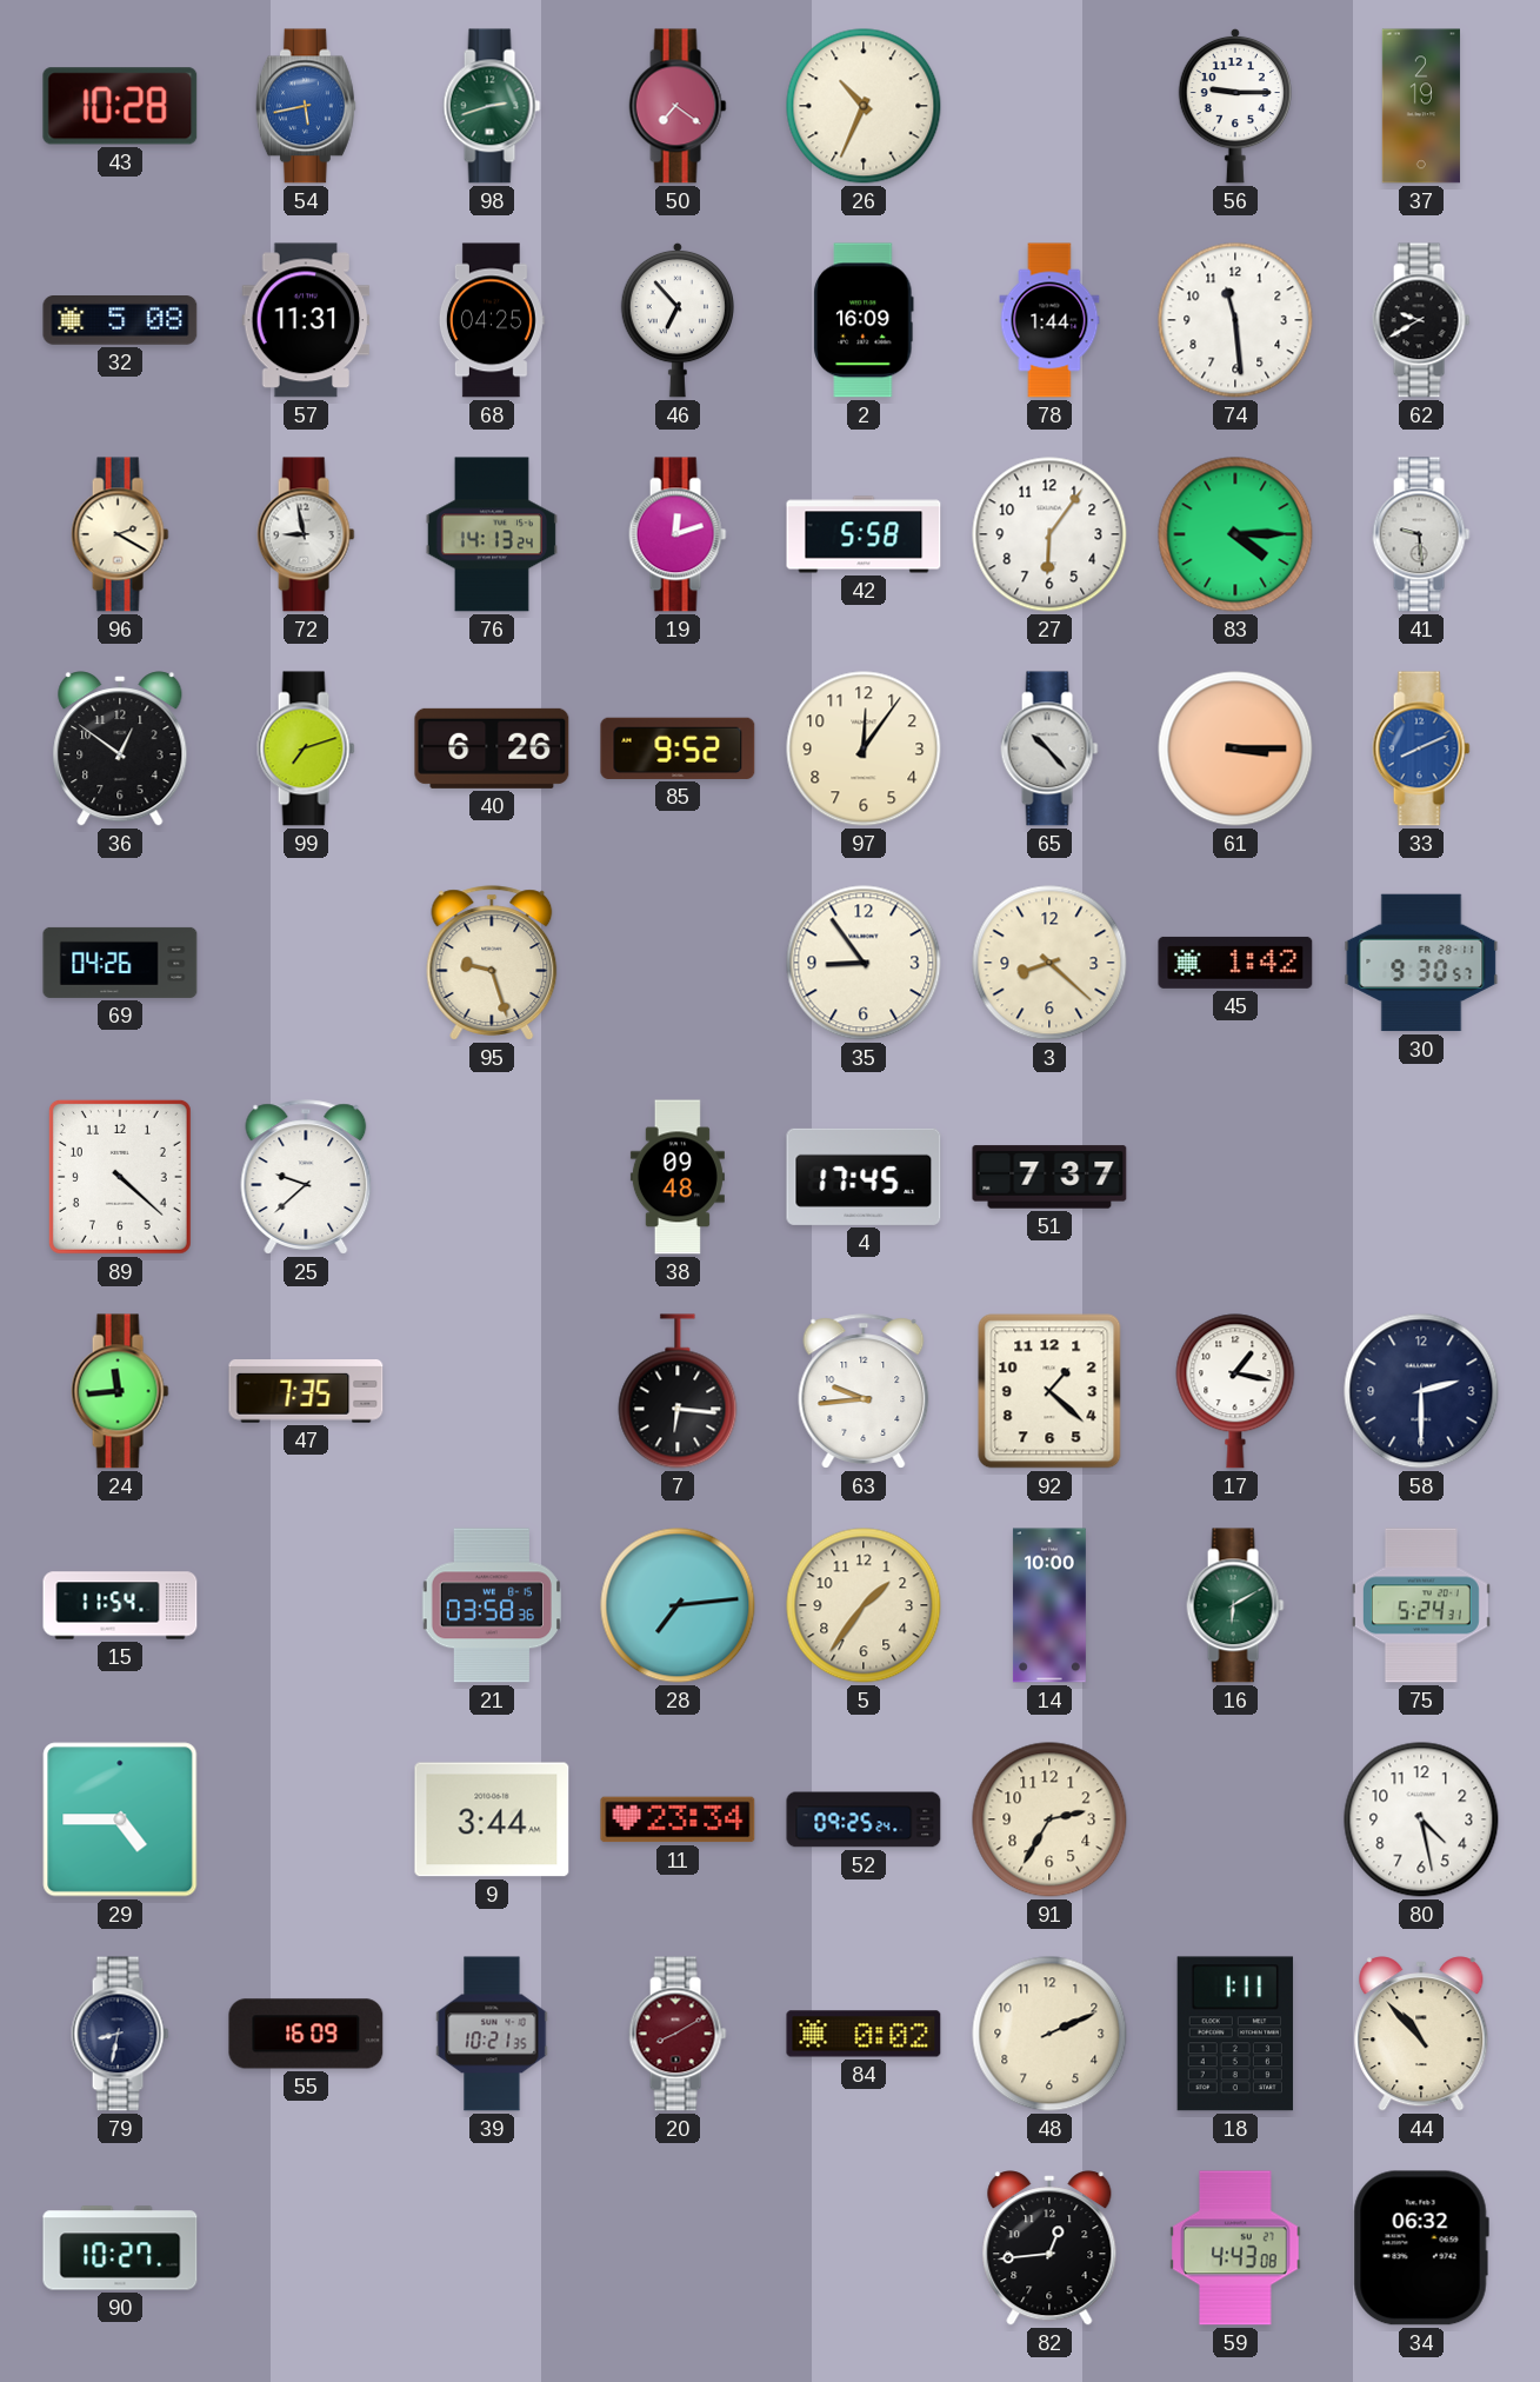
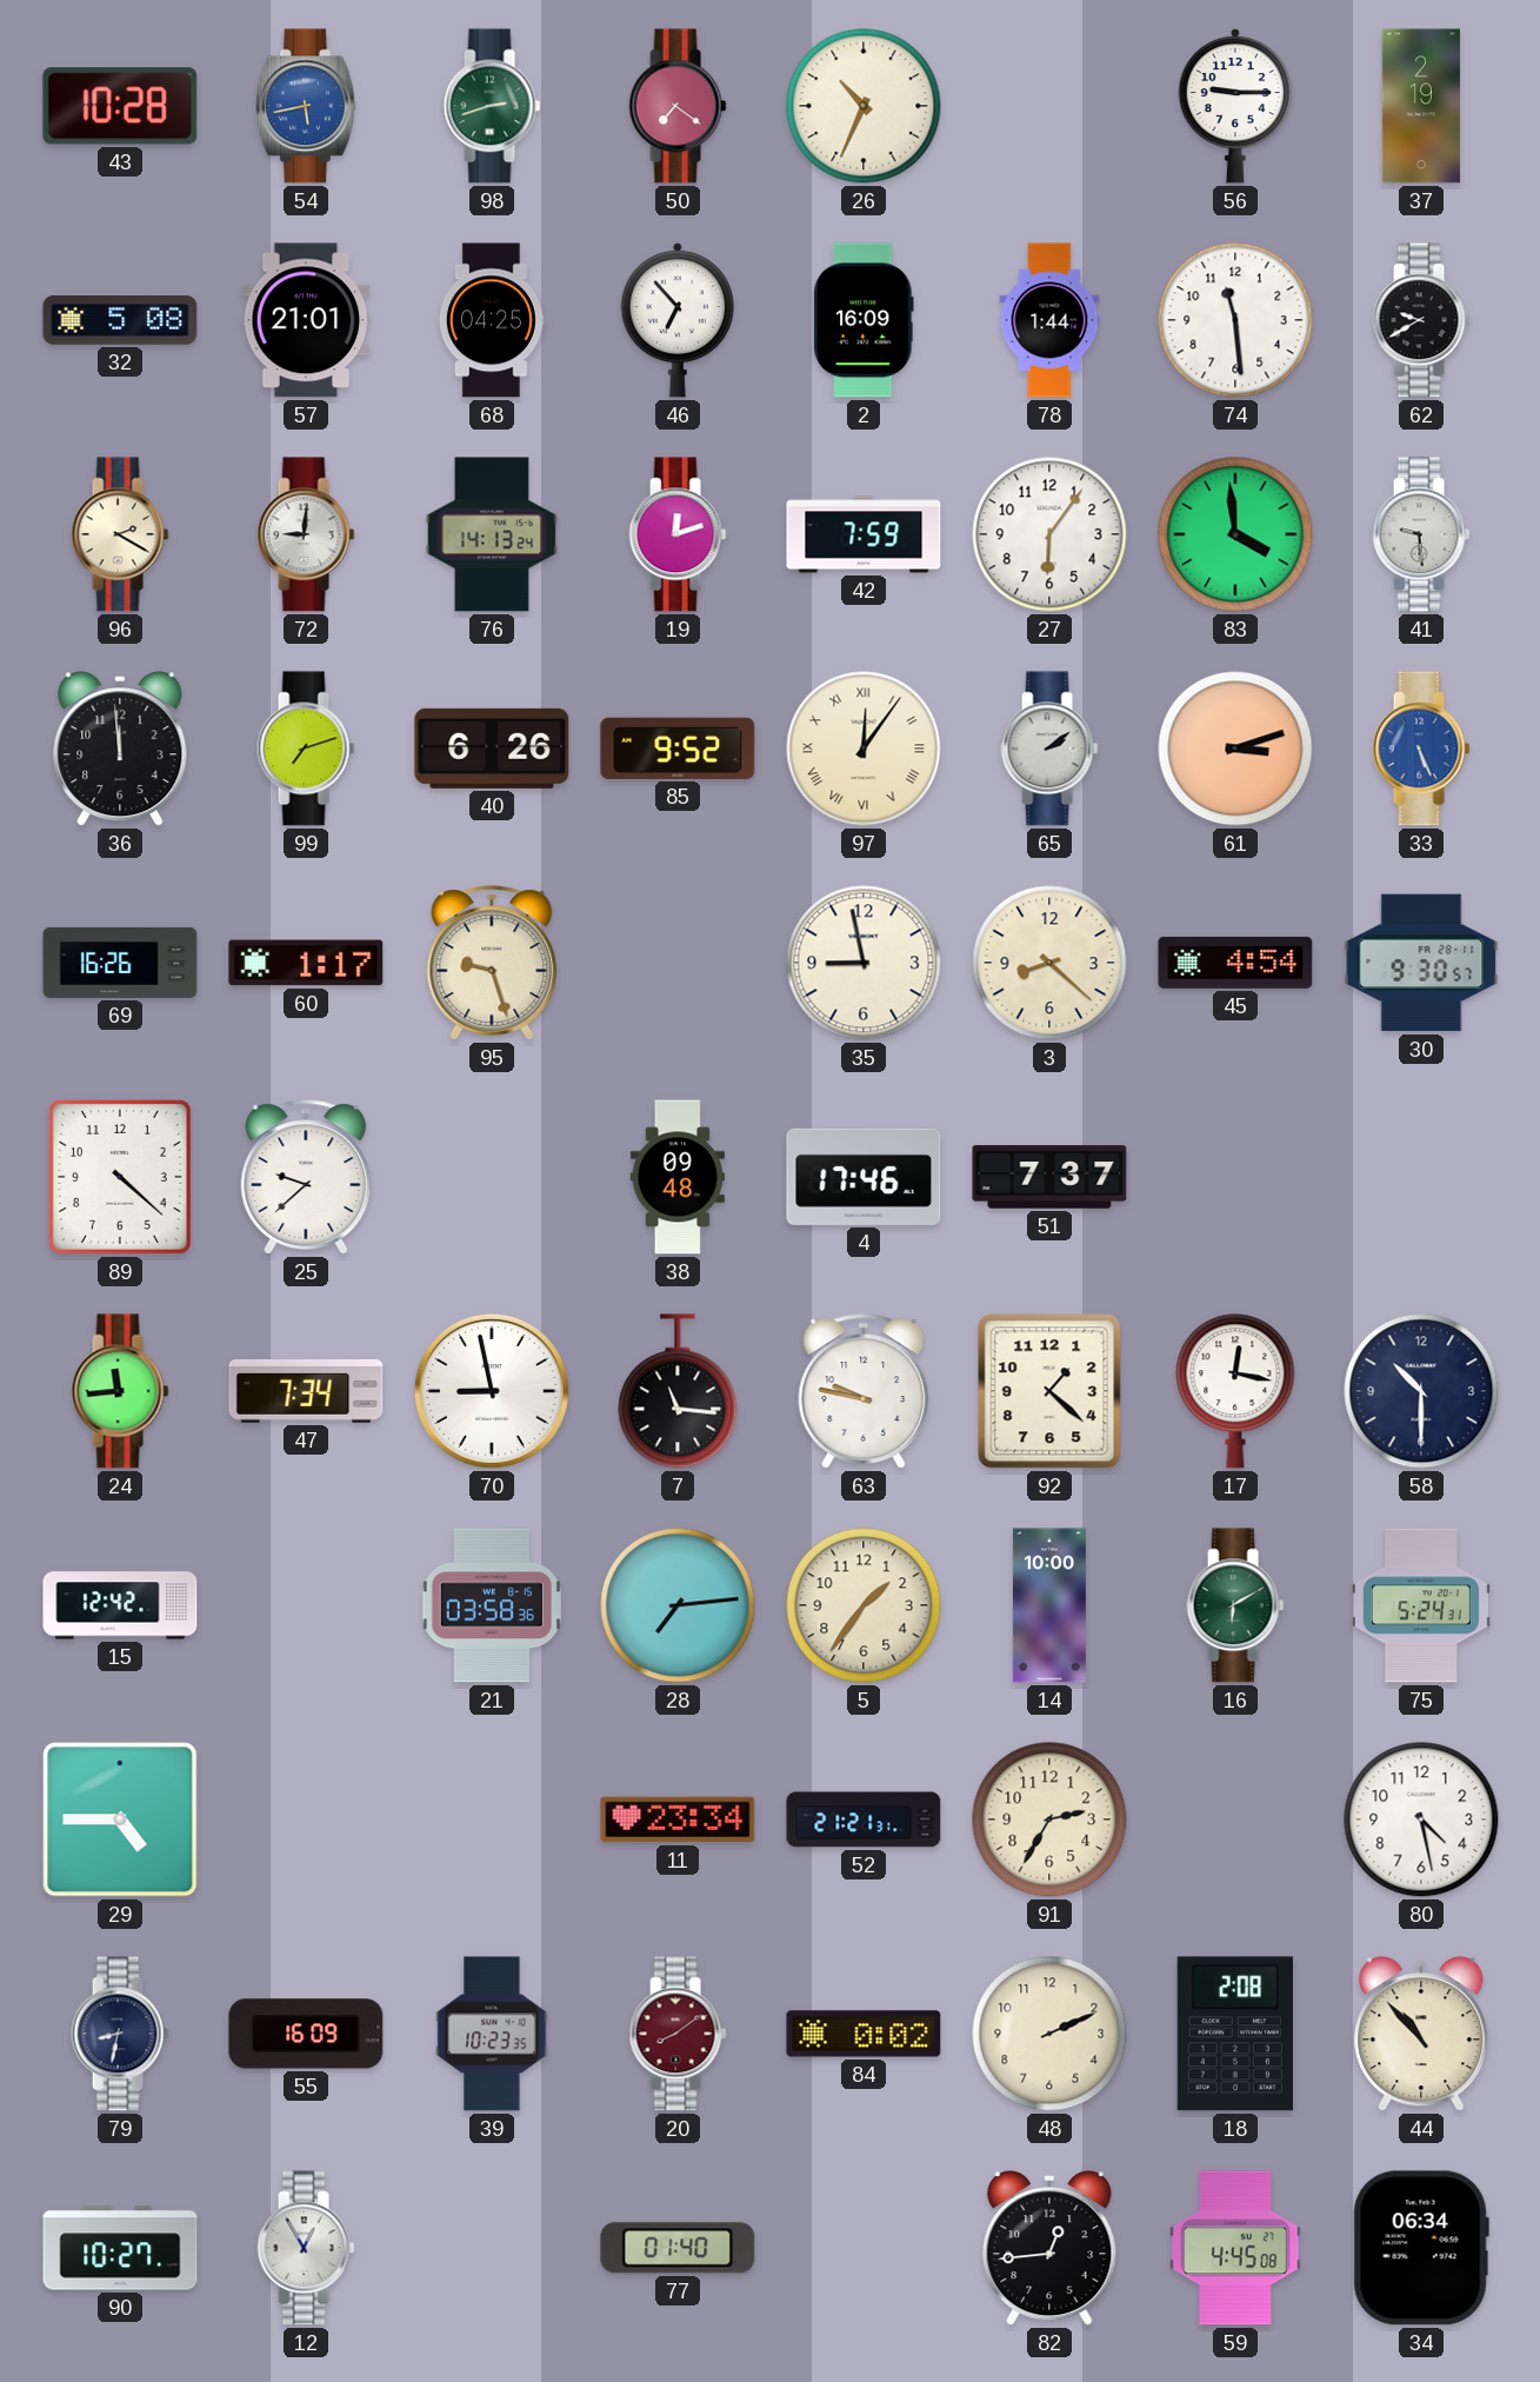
57: 11:31 -> 21:01
72: 8:58 -> 9:01
42: 5:58 -> 7:59
83: 4:15 -> 3:59
36: 12:51 -> 11:59
97 numerals: Arabic -> Roman
65: 10:23 -> 2:09
61: 3:15 -> 3:12
33: 8:11 -> 5:26
69: 04:26 -> 16:26
60: none -> 1:17
35: 8:54 -> 8:58
45: 1:42 -> 4:54
4: 17:45 -> 17:46
47: 7:35 -> 7:34
70: none -> 8:58
7: 6:16 -> 11:16
63: 9:44 -> 9:47
17: 1:17 -> 12:17
58: 2:30 -> 10:30
15: 11:54 -> 12:42
9: 3:44 -> none
52: 09:25 -> 21:21
39: 10:21 -> 10:23
20: 8:10 -> 8:09
18: 1:11 -> 2:08
12: none -> 12:55
77: none -> 01:40
59: 4:43 -> 4:45
34: 06:32 -> 06:34
